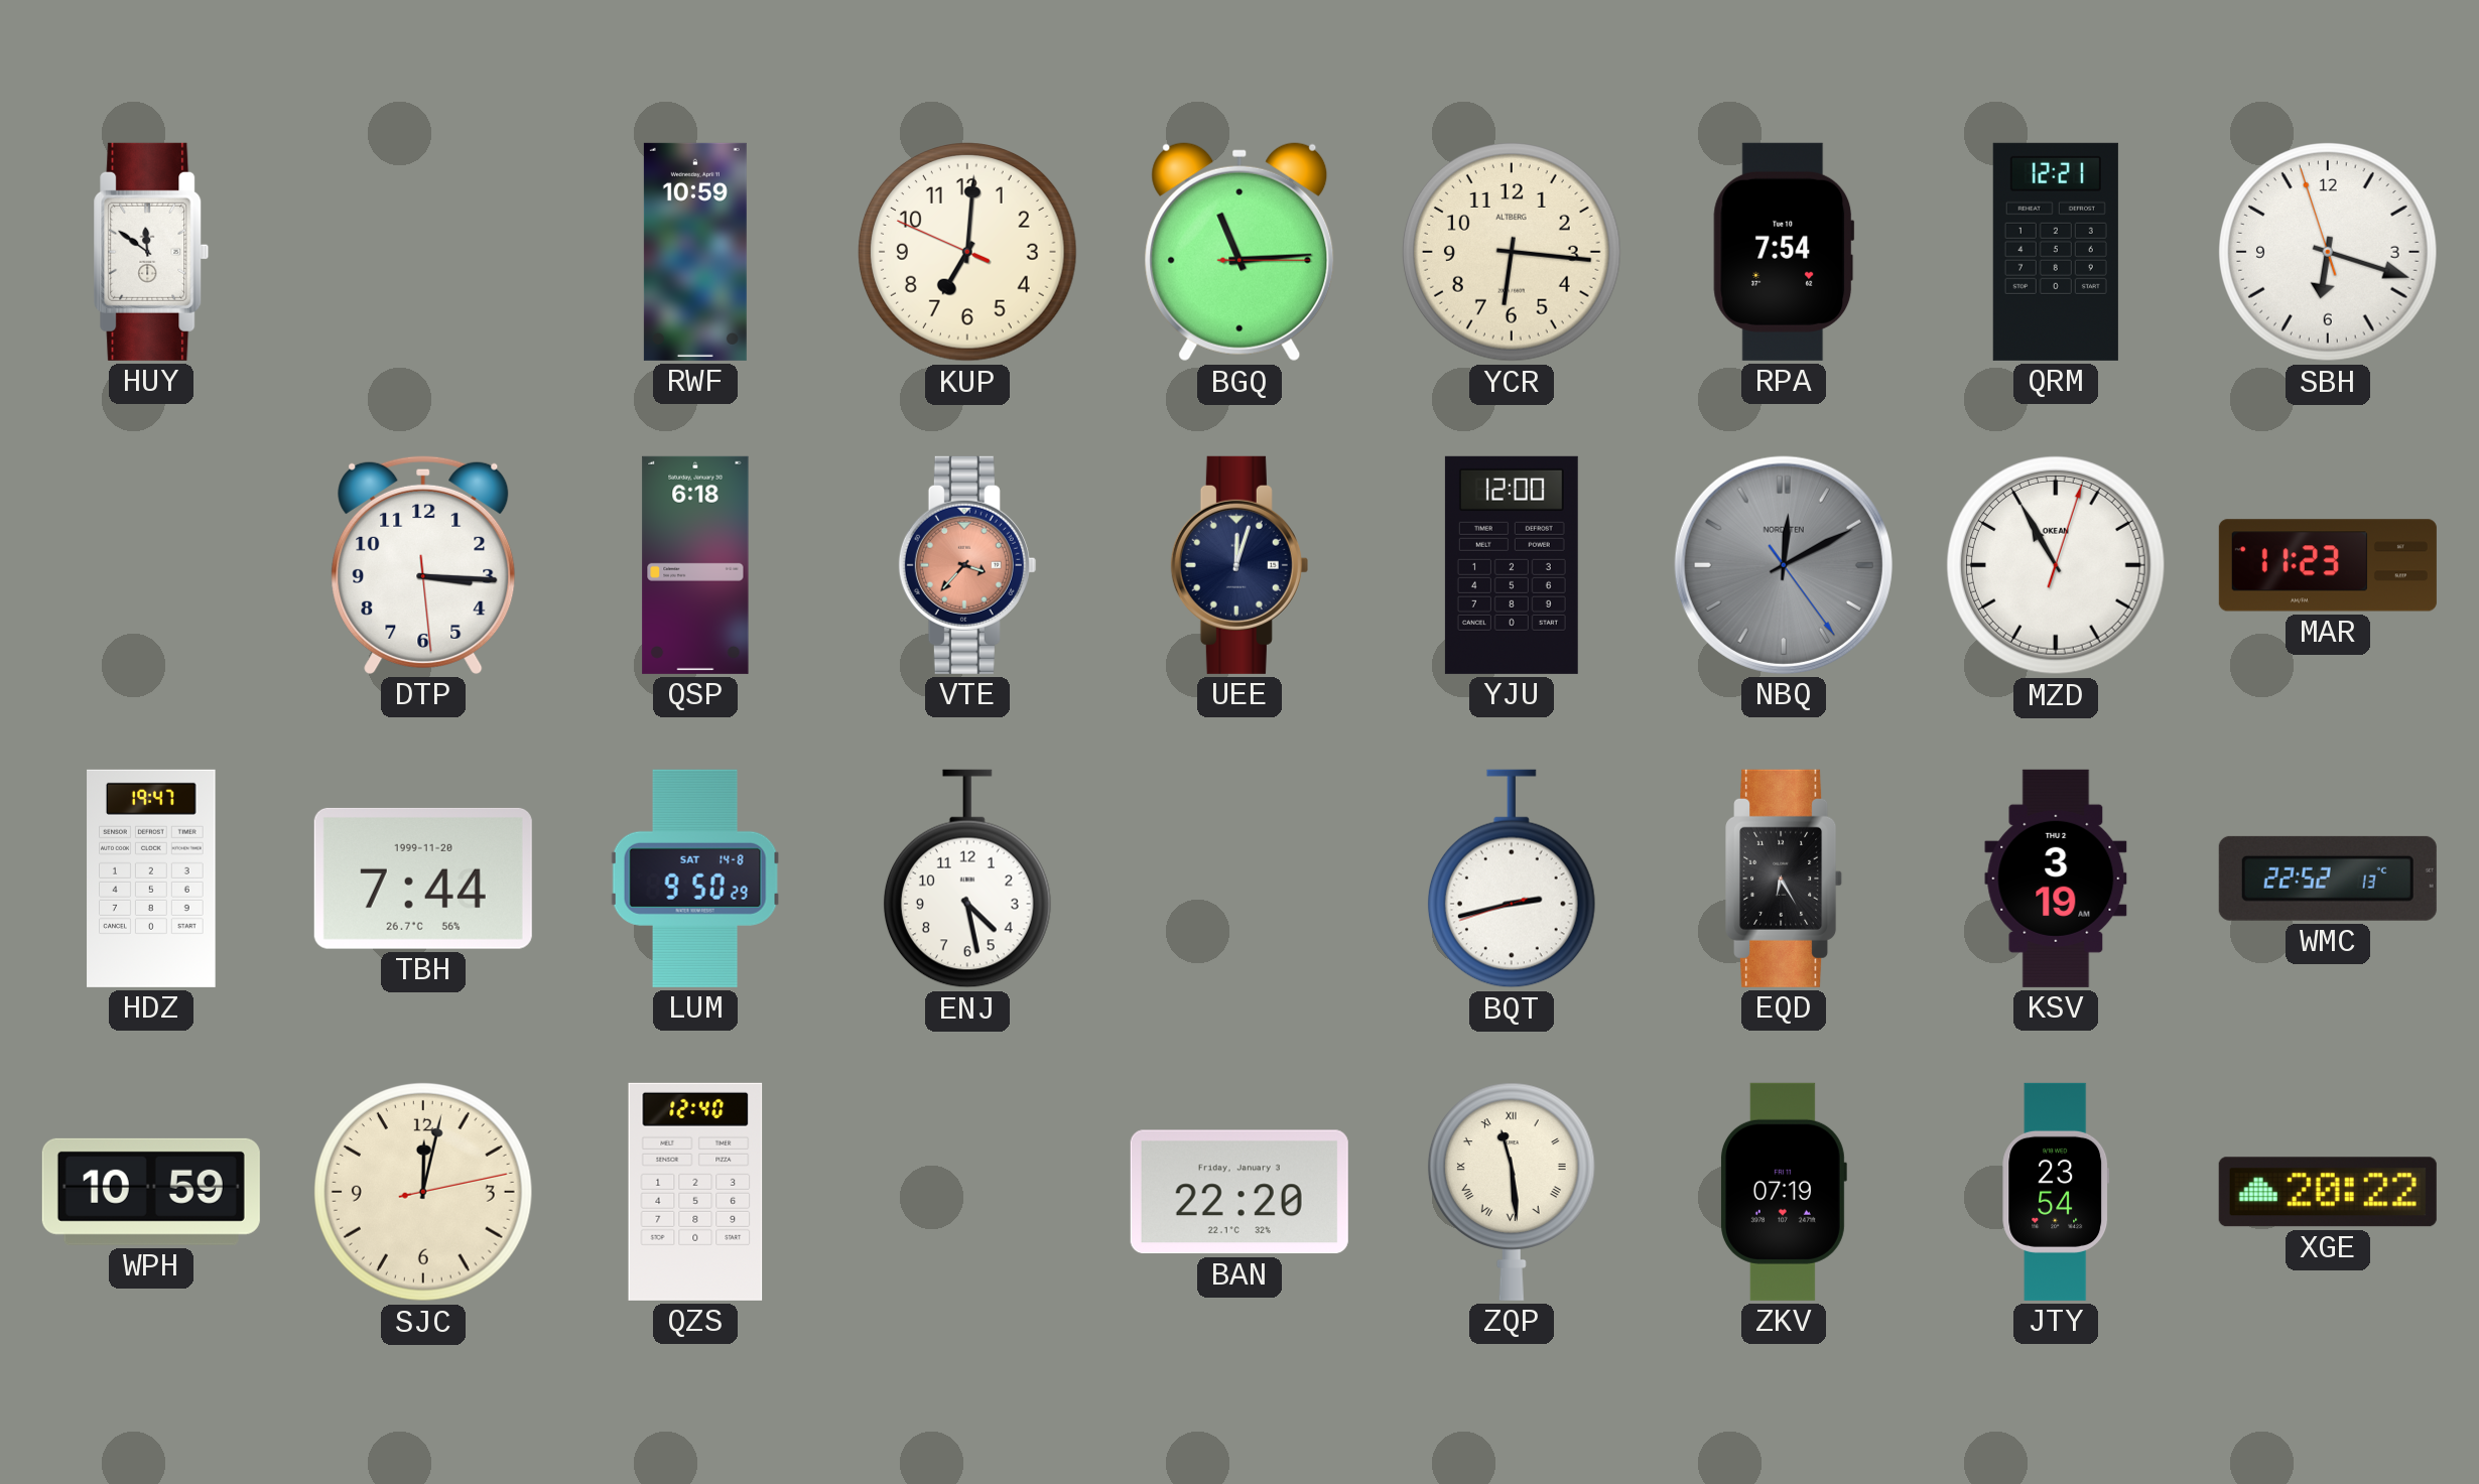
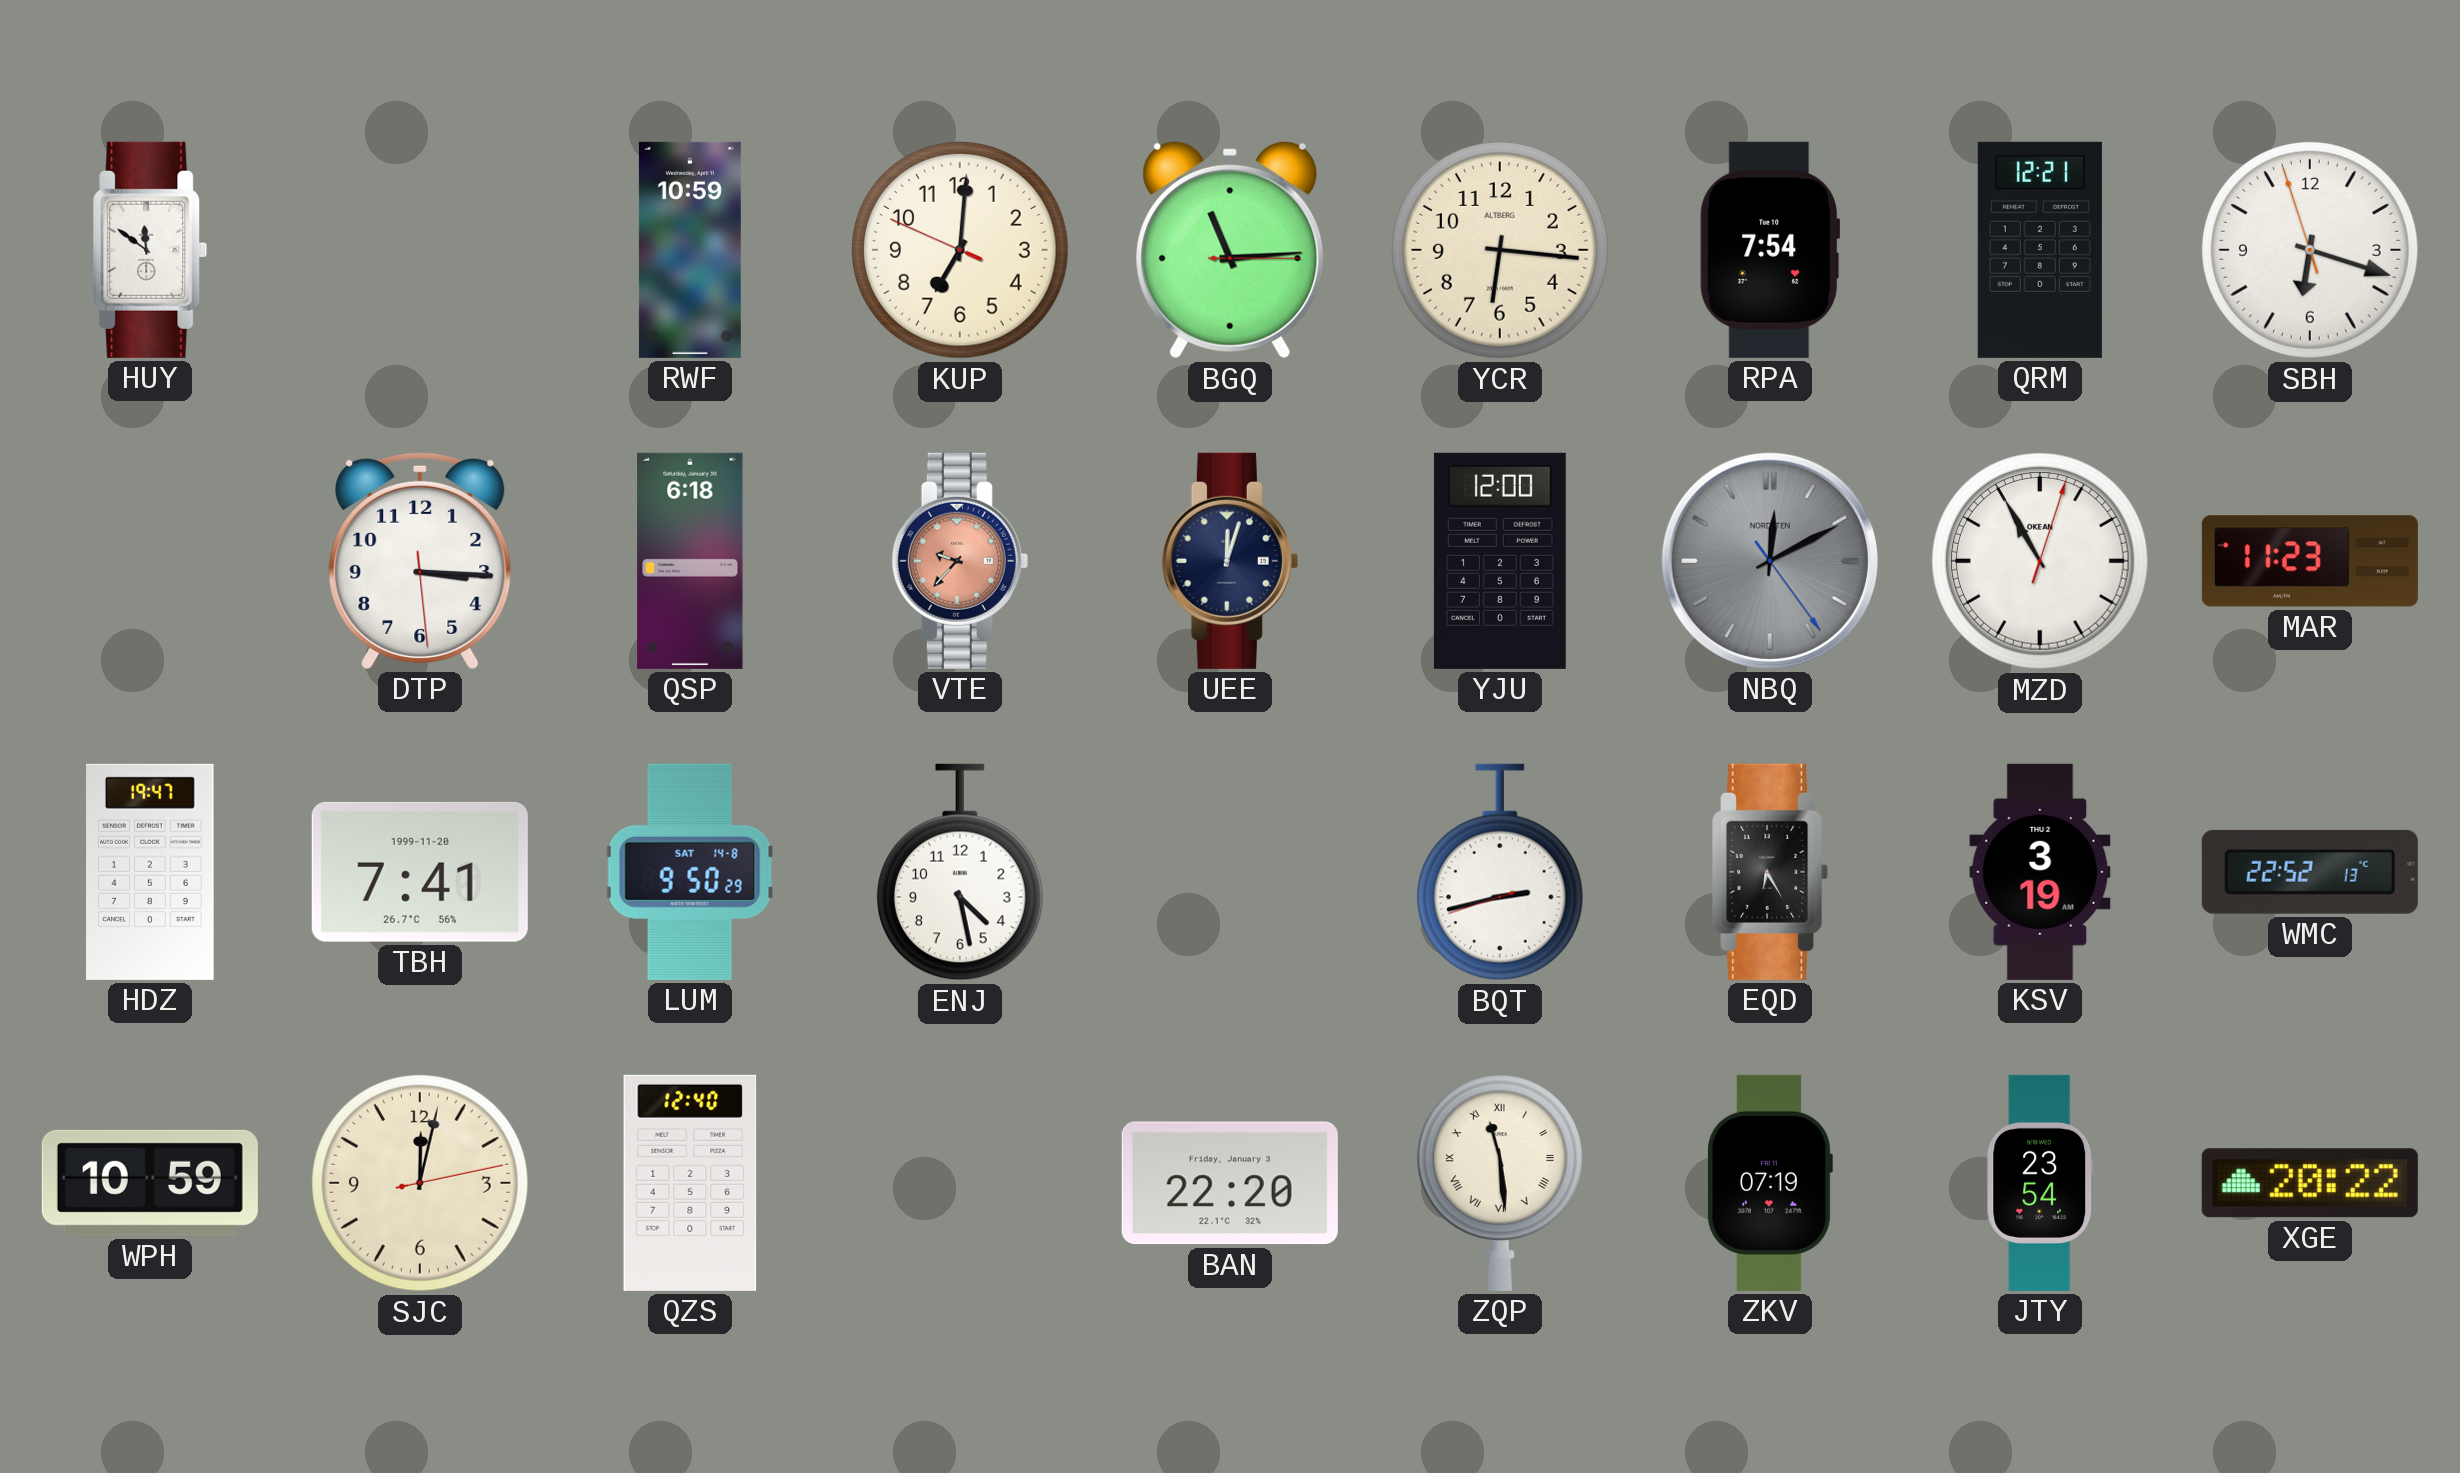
VTE: 3:37 -> 9:37
TBH: 7:44 -> 7:41
